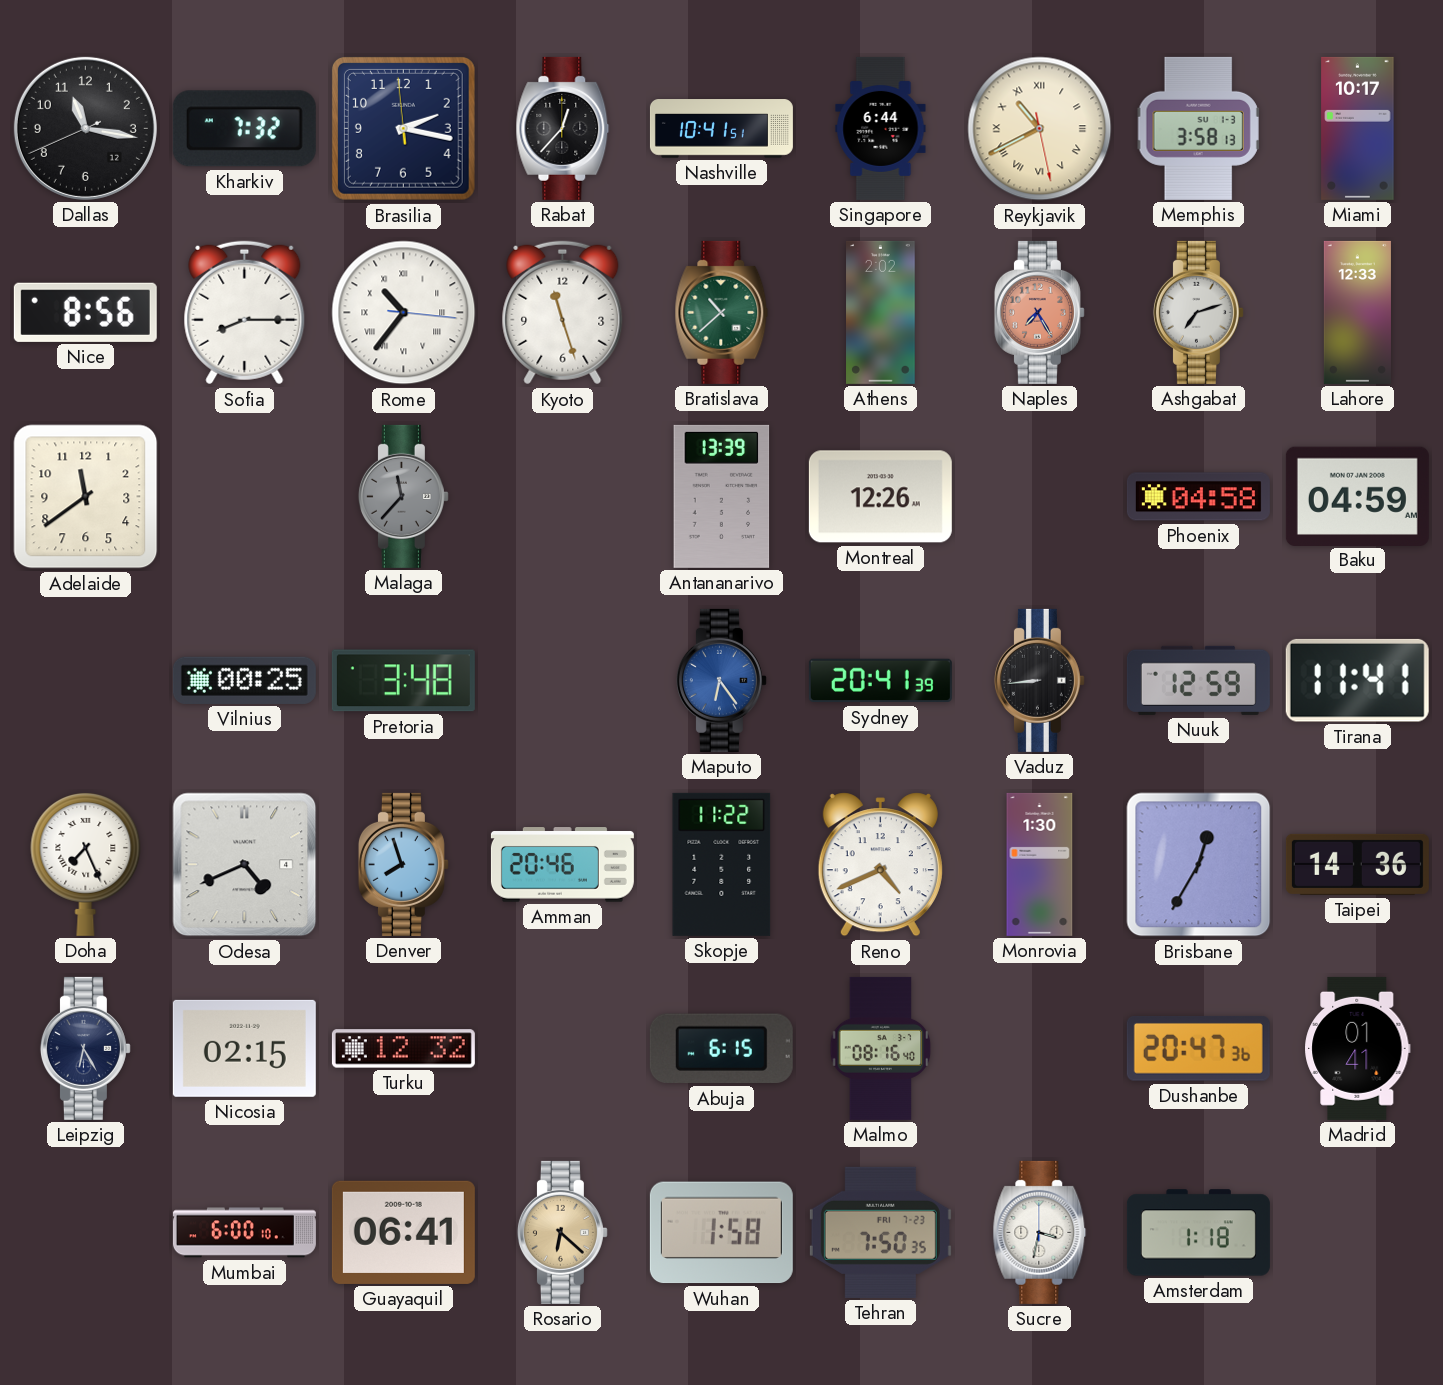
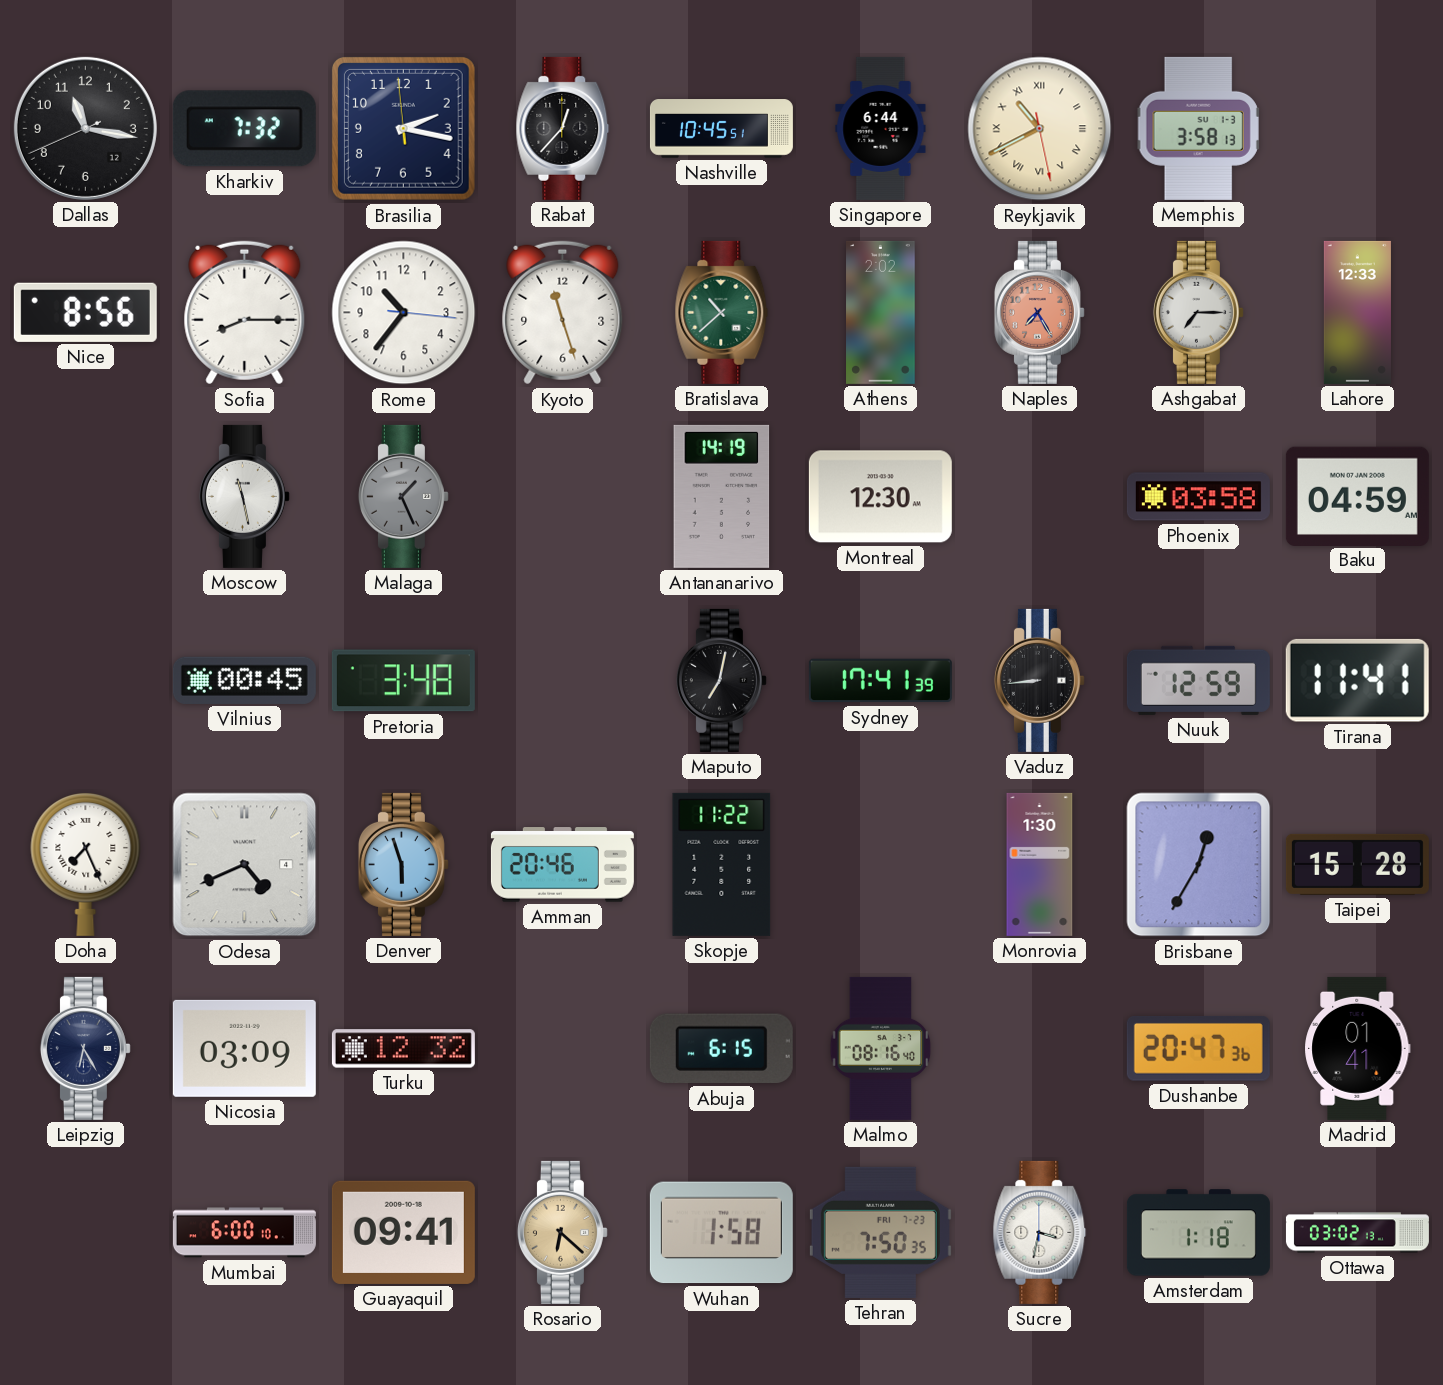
Nashville: 10:41 -> 10:45
Miami: 10:17 -> none
Rome numerals: Roman -> Arabic
Ashgabat: 7:12 -> 7:15
Adelaide: 11:39 -> none
Moscow: none -> 11:28
Malaga: 11:37 -> 1:26
Antananarivo: 13:39 -> 14:19
Montreal: 12:26 -> 12:30
Phoenix: 04:58 -> 03:58
Vilnius: 00:25 -> 00:45
Maputo: 6:24 -> 7:02
Maputo dial: blue -> black
Sydney: 20:41 -> 17:41
Denver: 7:57 -> 5:57
Reno: 4:41 -> none
Taipei: 14:36 -> 15:28
Nicosia: 02:15 -> 03:09
Guayaquil: 06:41 -> 09:41
Ottawa: none -> 03:02
